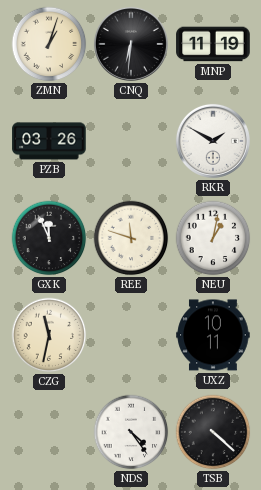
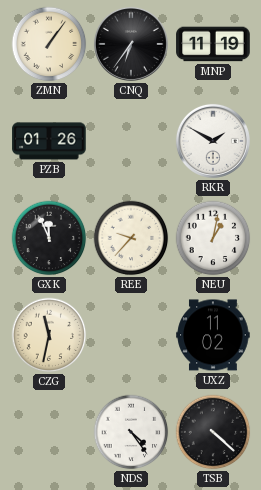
ZMN: 1:03 -> 1:06
CNQ: 6:31 -> 6:36
PZB: 03:26 -> 01:26
REE: 11:48 -> 9:37
UXZ: 10:11 -> 11:02
